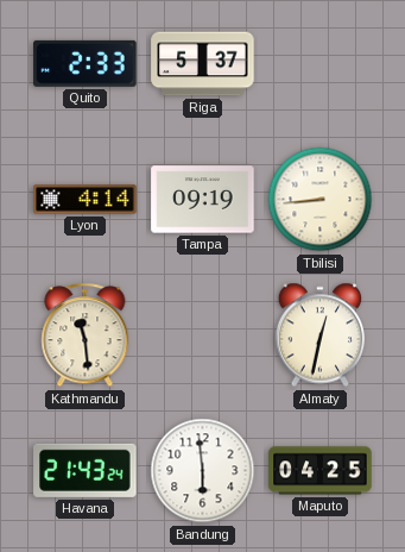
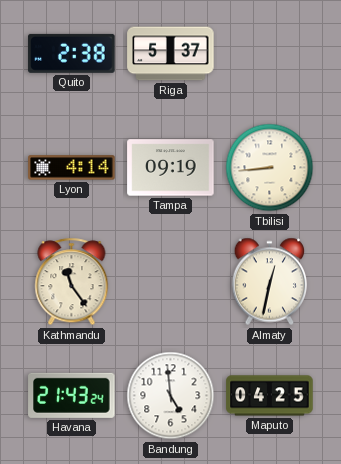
Quito: 2:33 -> 2:38
Kathmandu: 11:29 -> 11:24
Bandung: 5:59 -> 4:59
